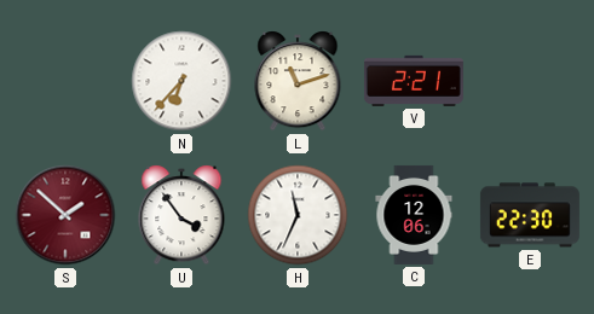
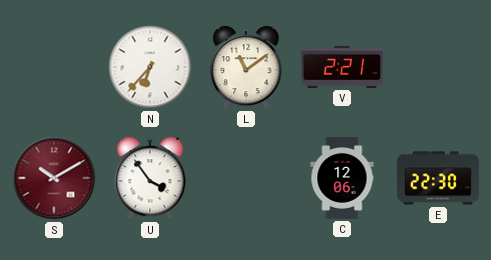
L: 11:12 -> 11:09
S: 1:52 -> 10:10
H: 11:34 -> none
